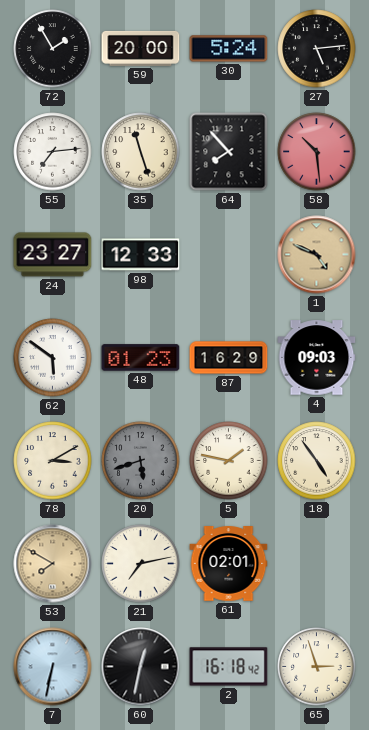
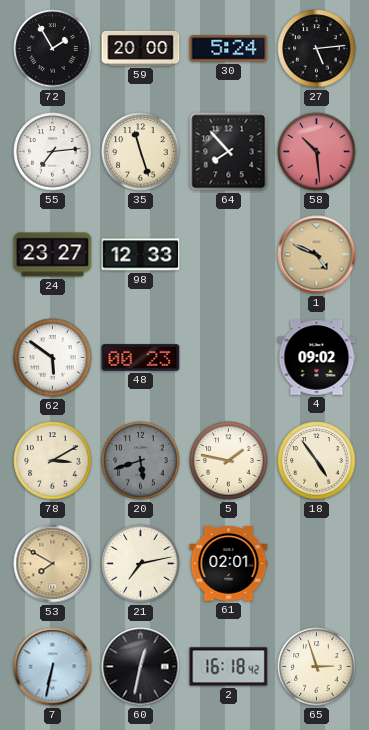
48: 01:23 -> 00:23
87: 16:29 -> none
4: 09:03 -> 09:02
